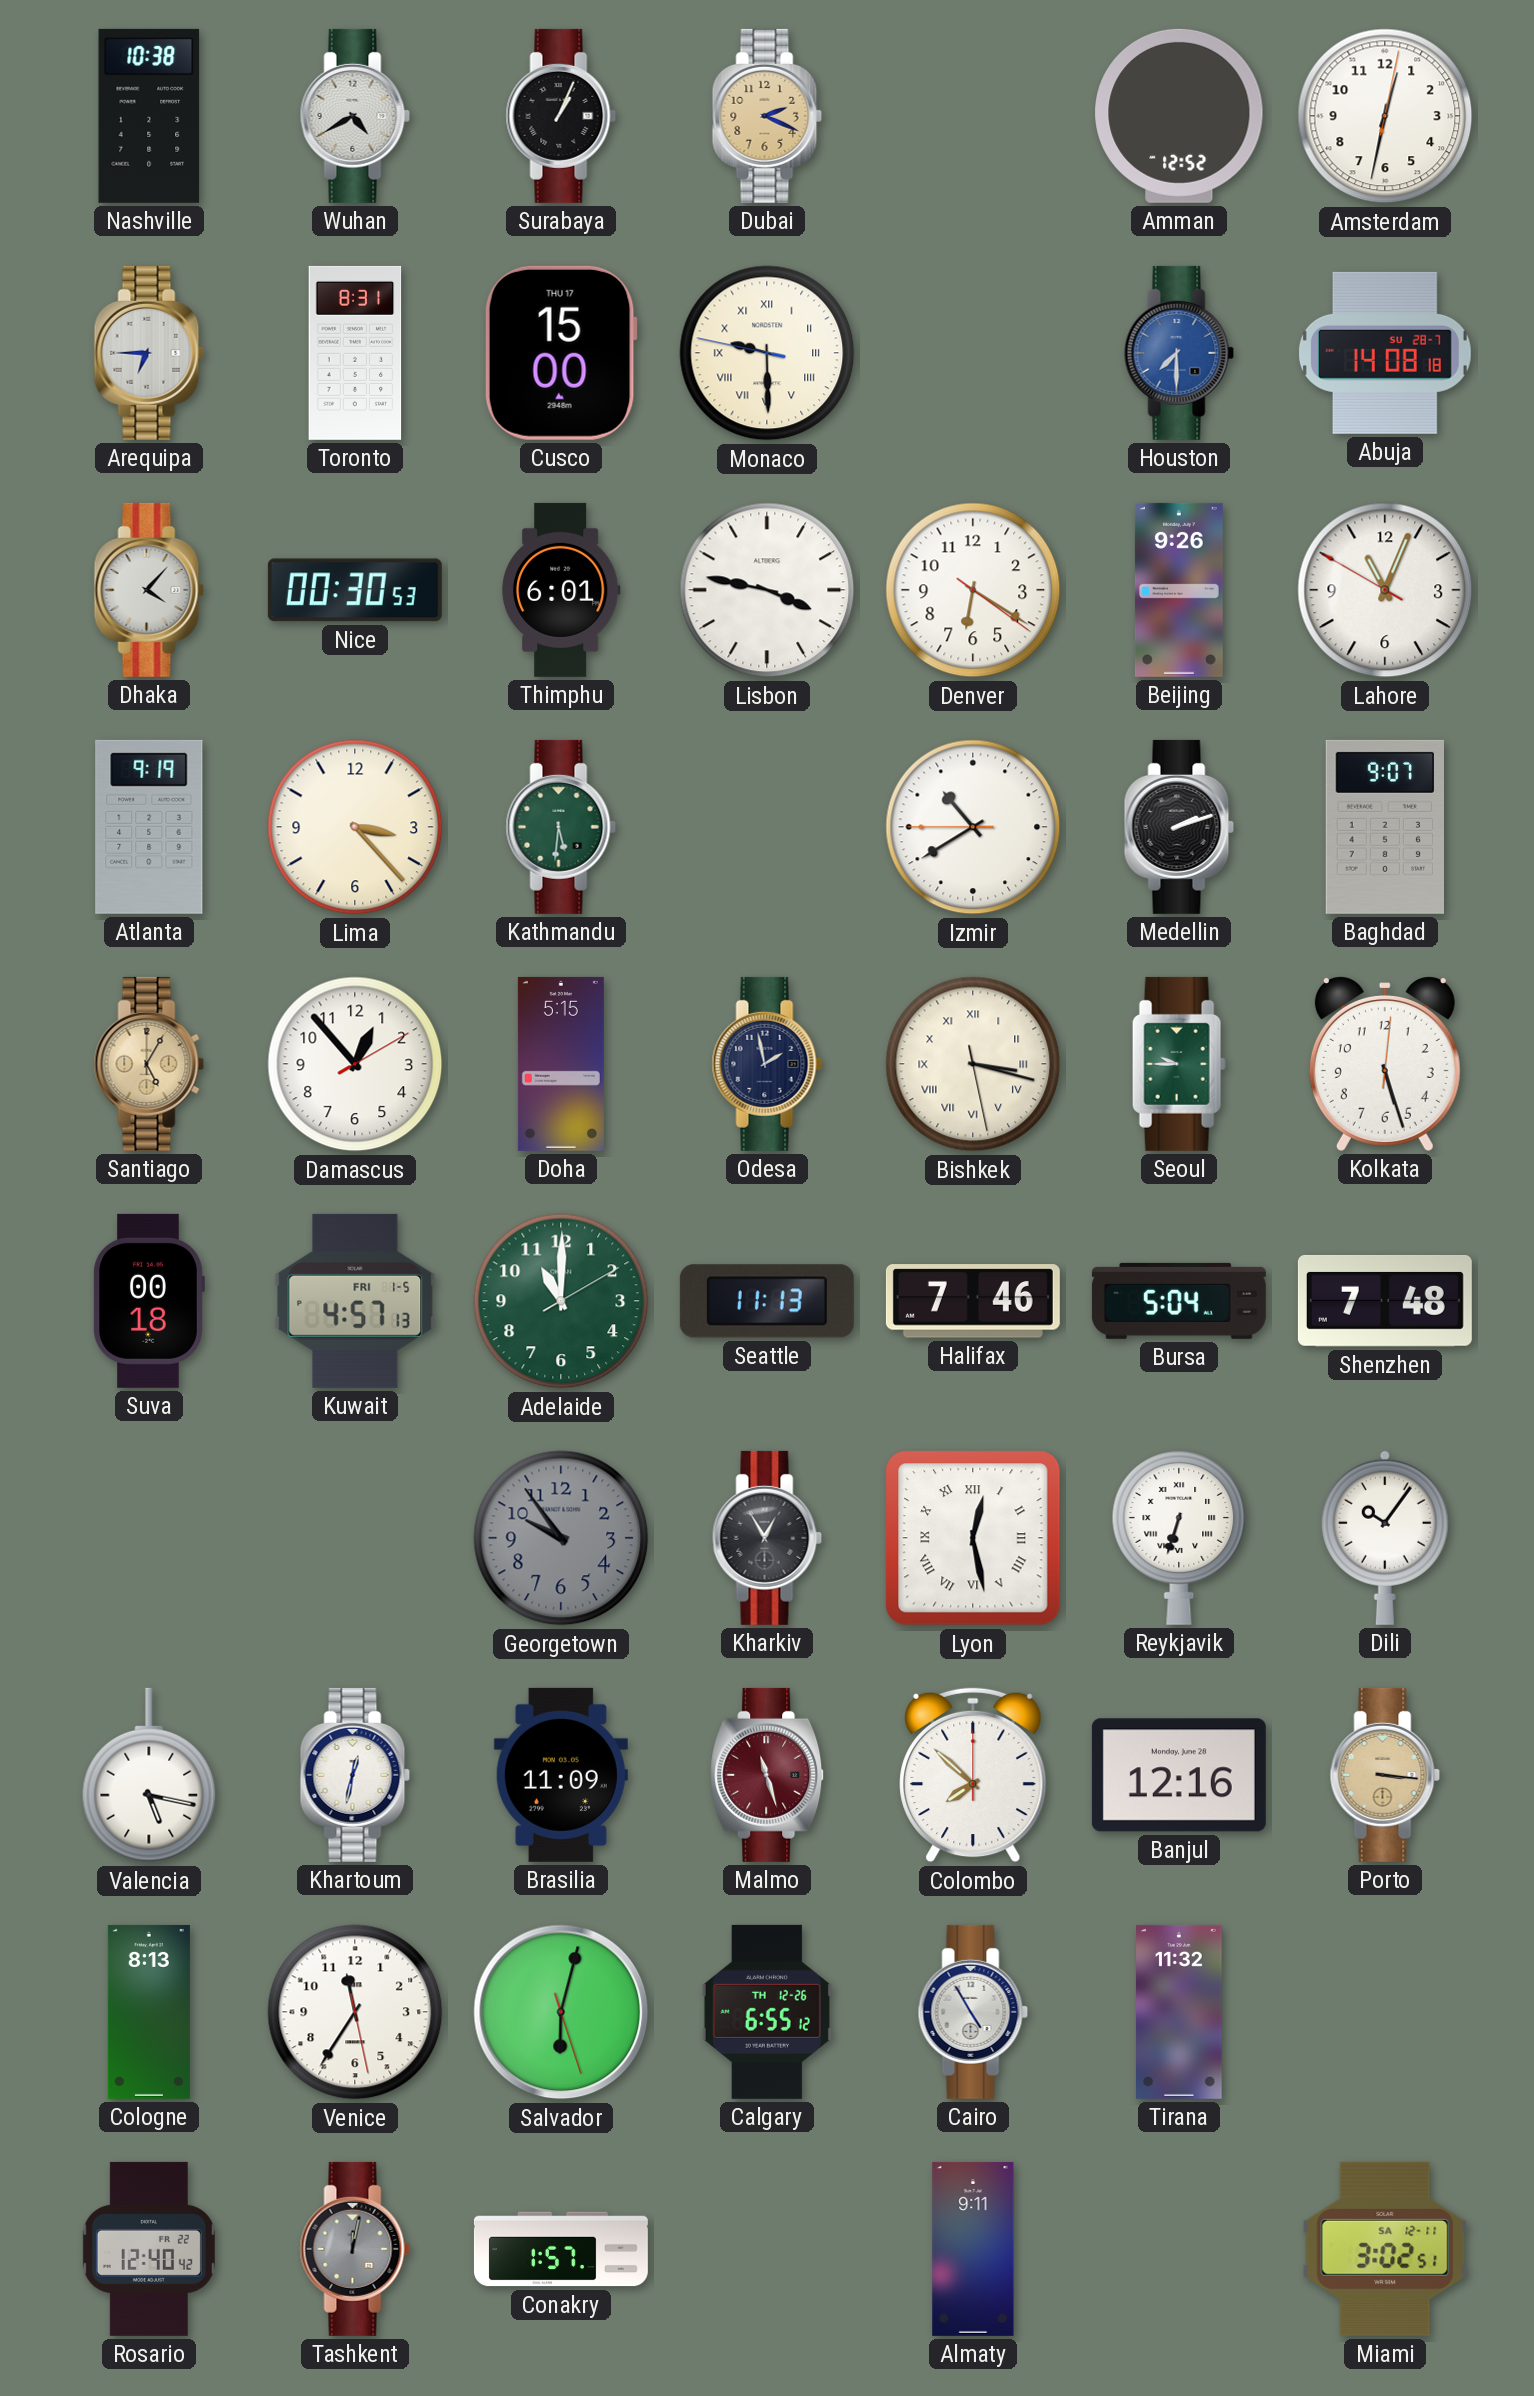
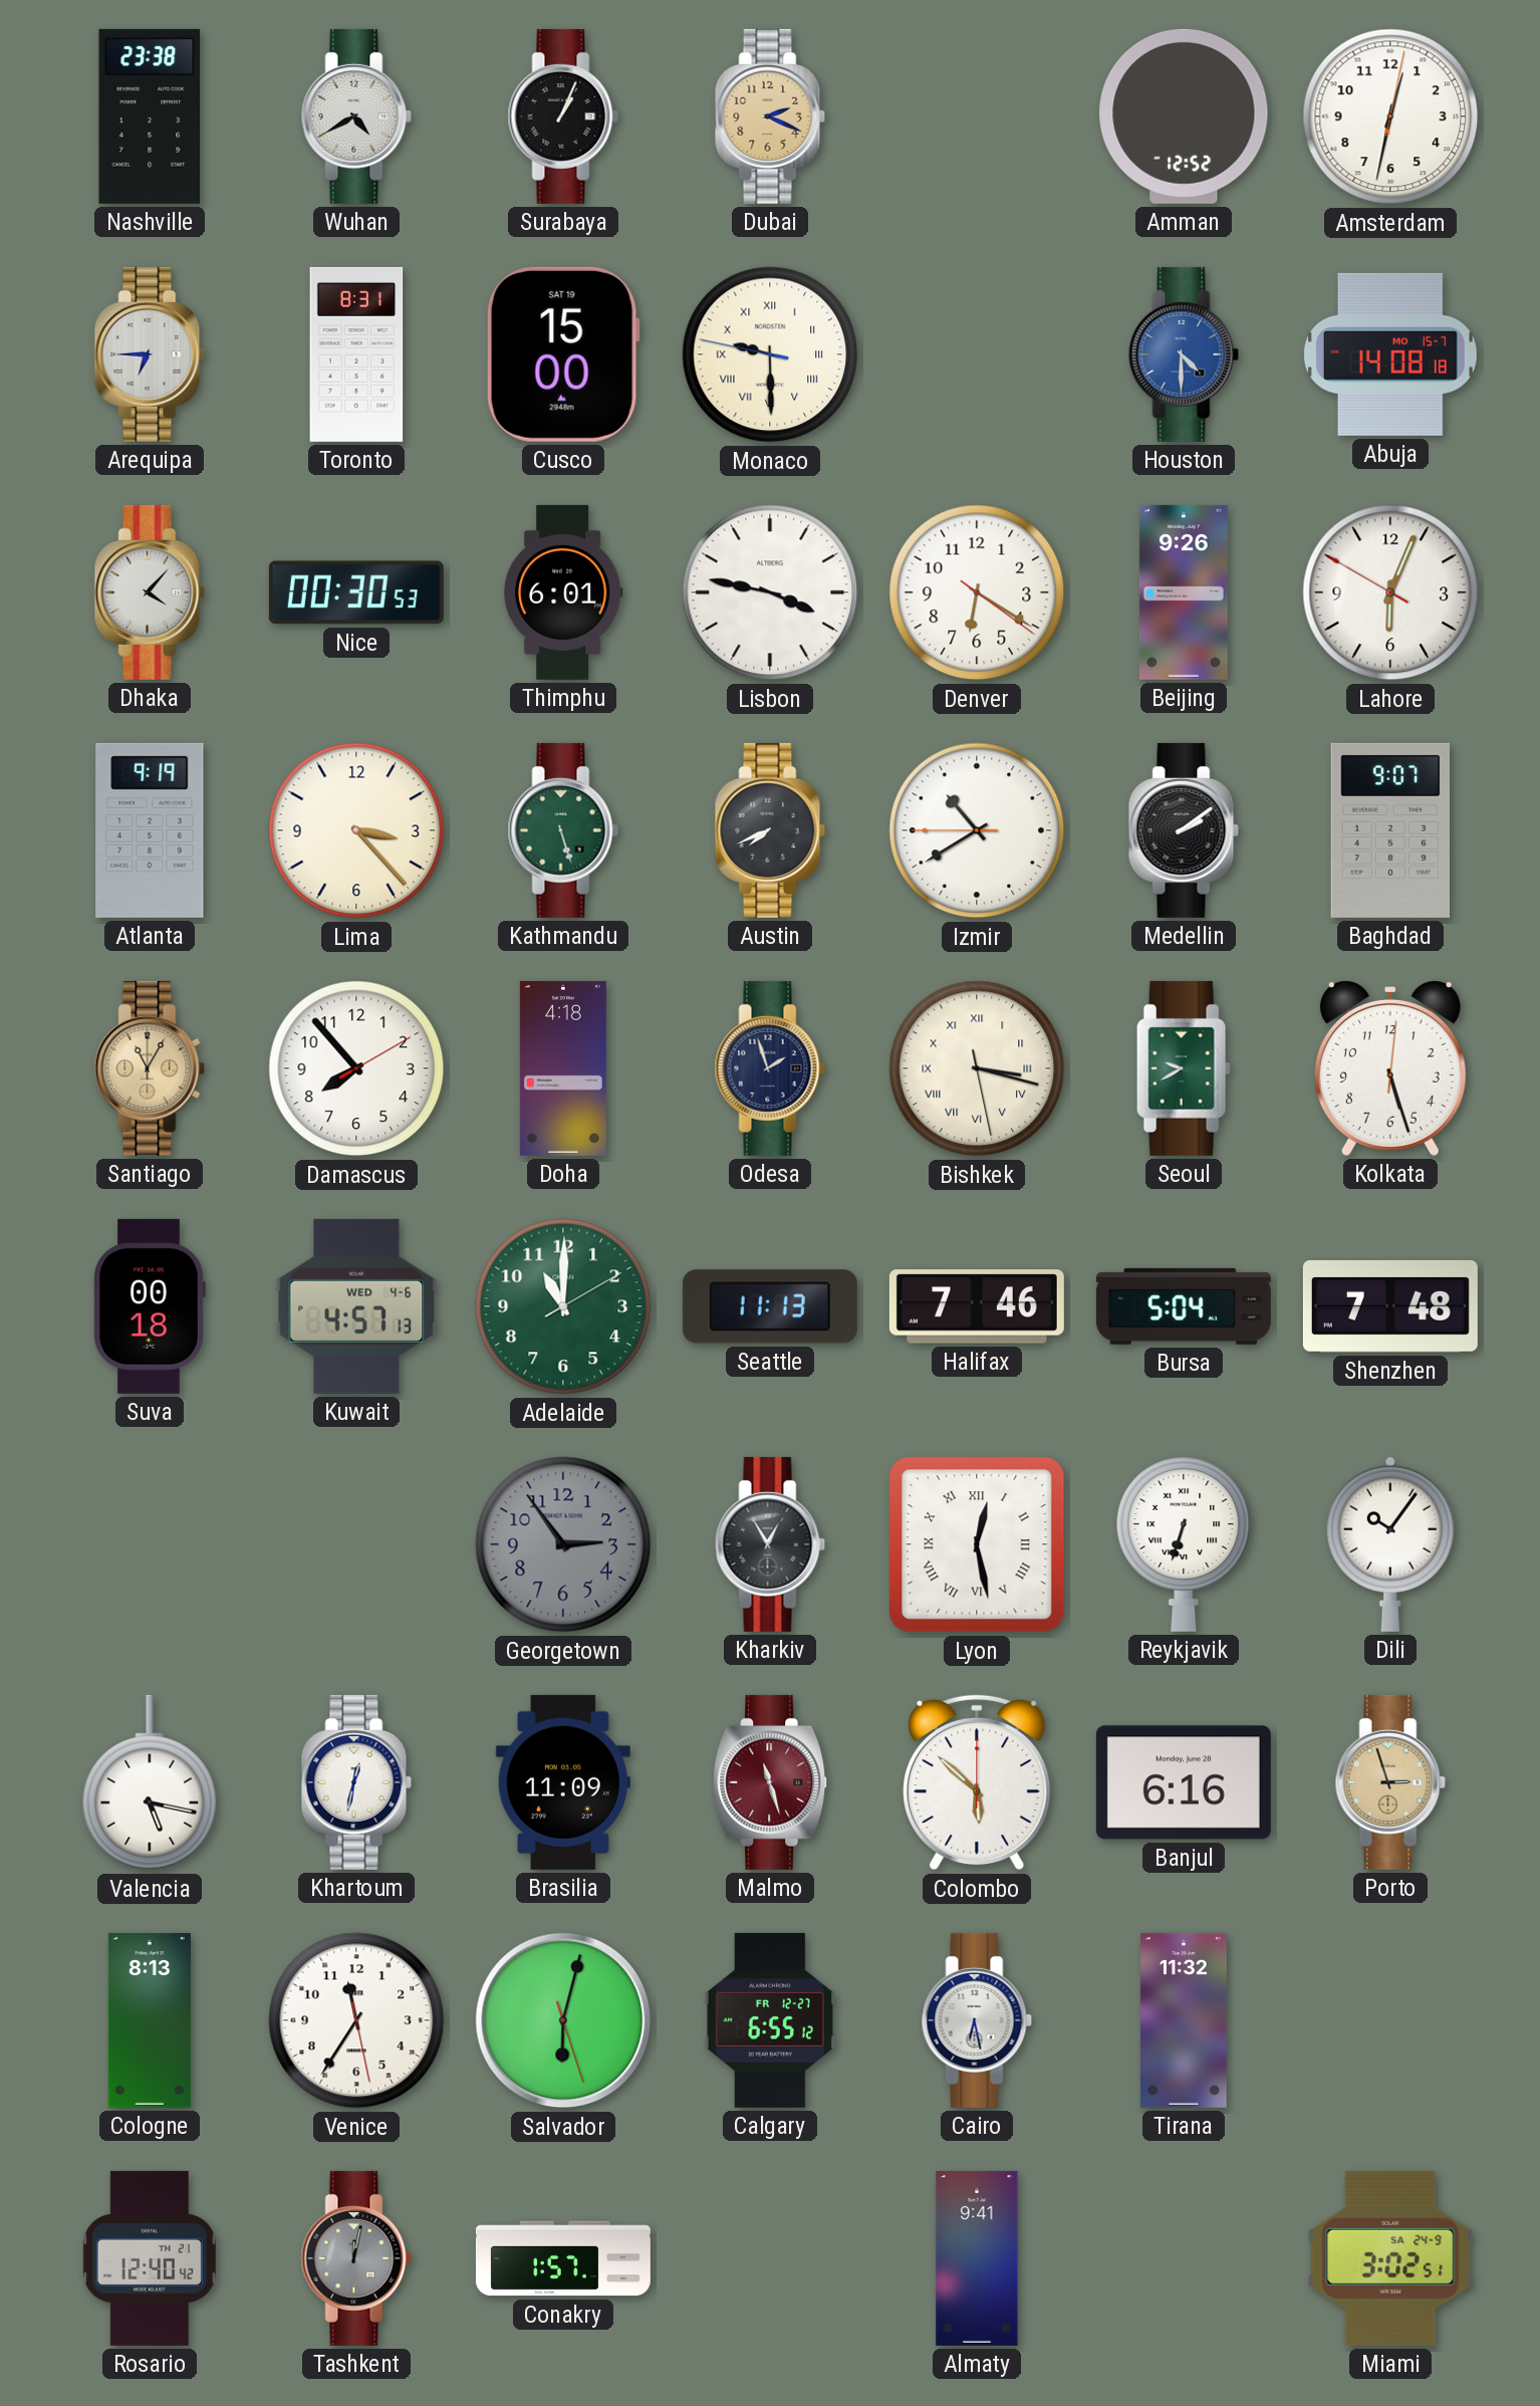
Nashville: 10:38 -> 23:38
Cusco date: THU 17 -> SAT 19
Houston: 7:30 -> 4:30
Abuja date: SU 28-7 -> MO 15-7
Lahore: 11:03 -> 6:03
Kathmandu: 5:31 -> 5:27
Austin: none -> 7:41
Medellin: 2:12 -> 2:09
Santiago: 5:05 -> 11:05
Damascus: 12:53 -> 7:53
Doha: 5:15 -> 4:18
Odesa: 1:58 -> 1:57
Seoul: 9:45 -> 9:40
Kuwait date: FRI 1-5 -> WED 4-6
Georgetown: 9:54 -> 2:54
Colombo: 7:52 -> 5:52
Banjul: 12:16 -> 6:16
Porto: 3:16 -> 2:57
Calgary date: TH 12-26 -> FR 12-27
Cairo: 4:55 -> 6:28
Rosario date: FR 22 -> TH 21
Almaty: 9:11 -> 9:41
Miami date: SA 12-11 -> SA 24-9
